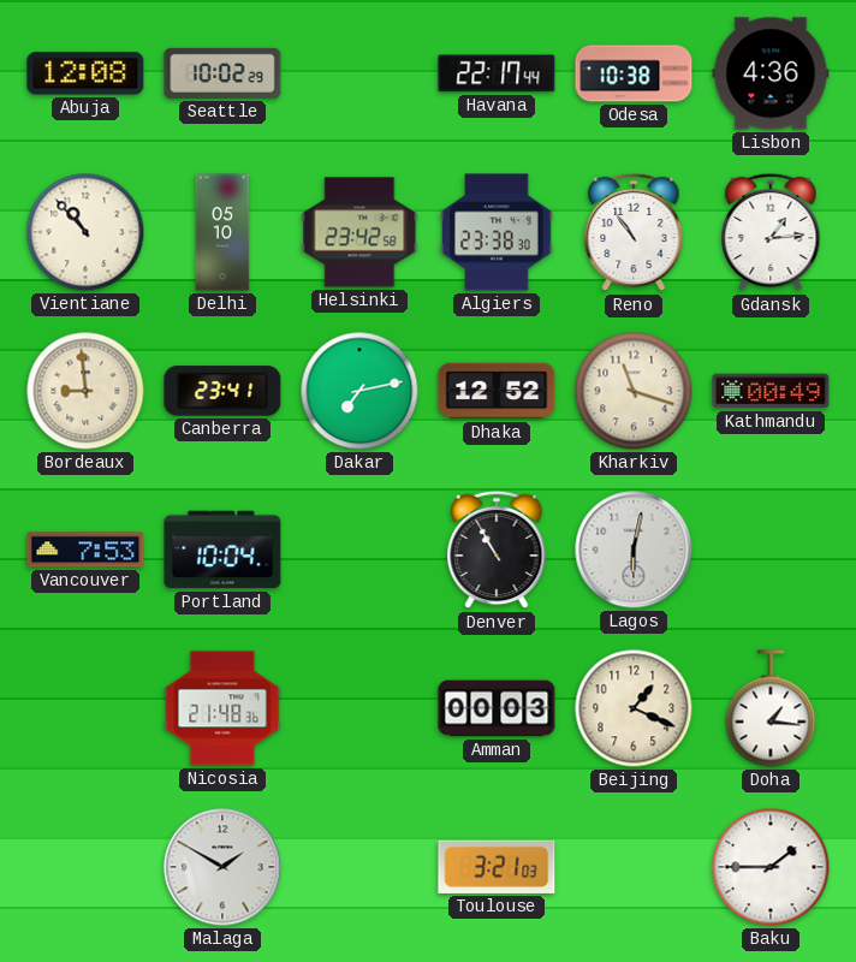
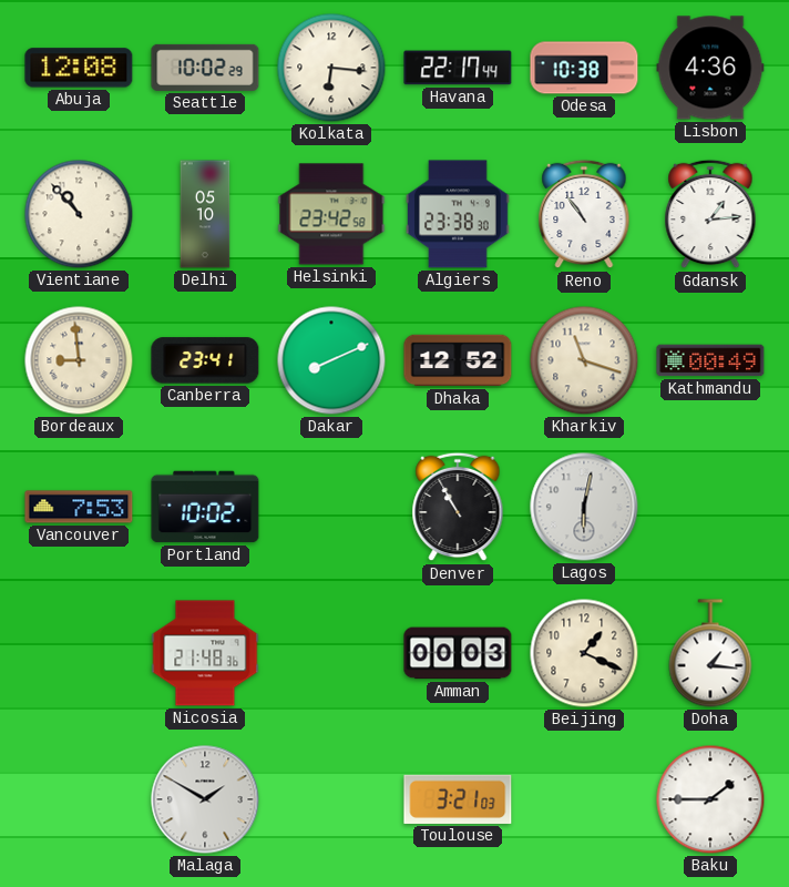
Kolkata: none -> 6:16
Dakar: 7:13 -> 8:11
Portland: 10:04 -> 10:02
